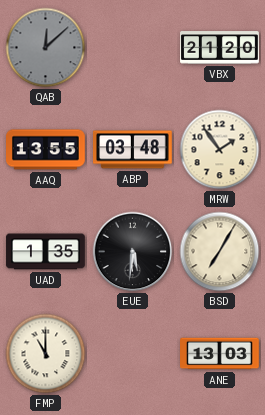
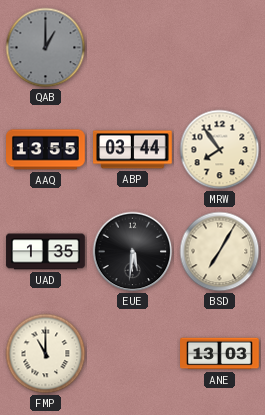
QAB: 12:08 -> 1:00
VBX: 21:20 -> none
ABP: 03:48 -> 03:44
MRW: 1:54 -> 7:54
